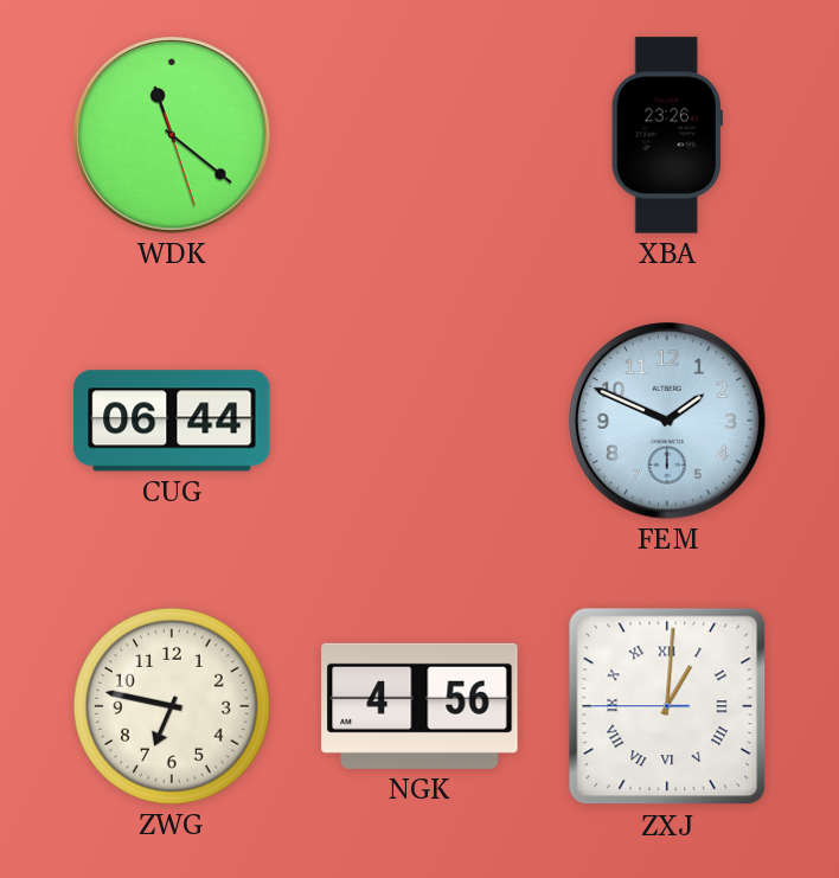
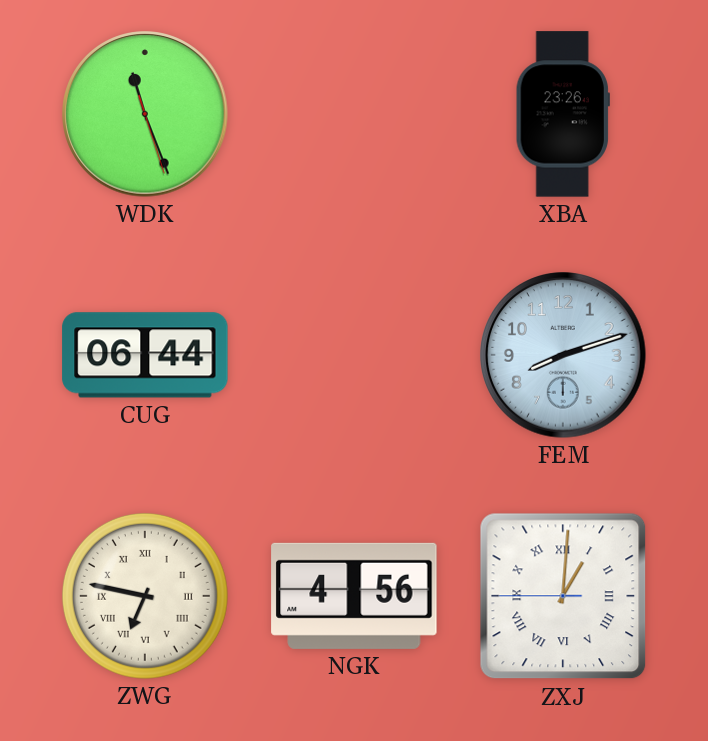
WDK: 11:21 -> 11:26
FEM: 1:49 -> 8:12
ZWG numerals: Arabic -> Roman
